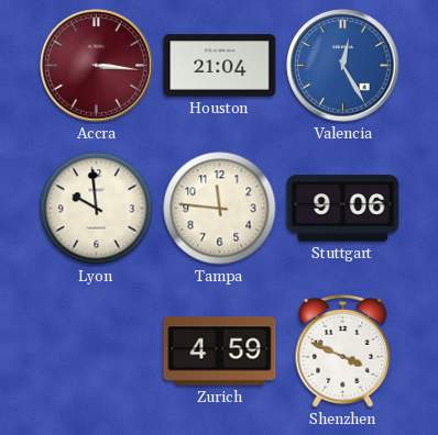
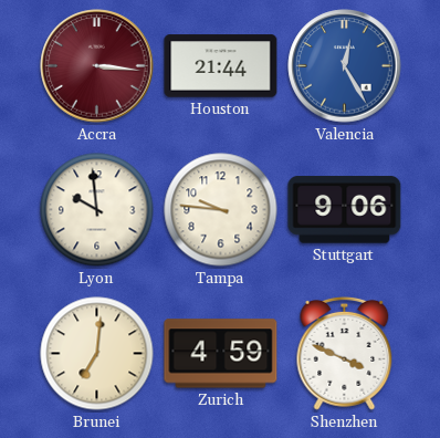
Houston: 21:04 -> 21:44
Tampa: 11:46 -> 9:46
Brunei: none -> 7:01
